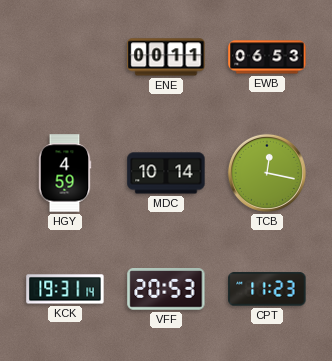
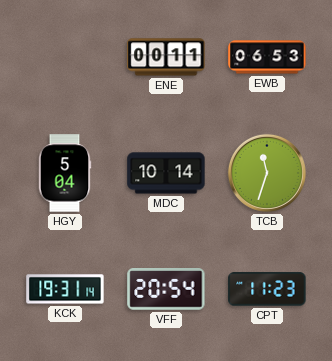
HGY: 4:59 -> 5:04
TCB: 12:17 -> 11:33
VFF: 20:53 -> 20:54
